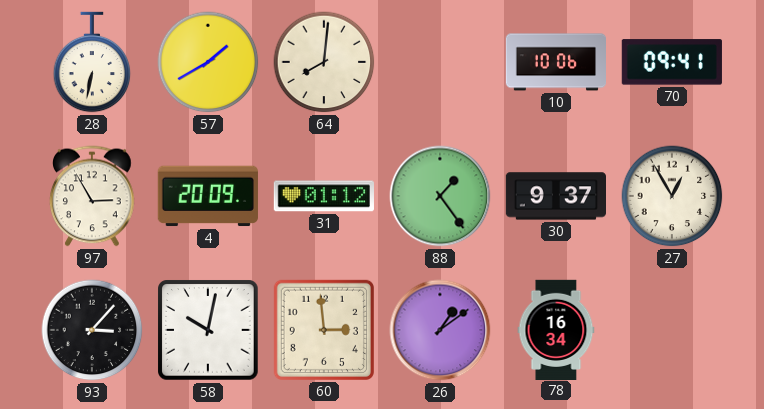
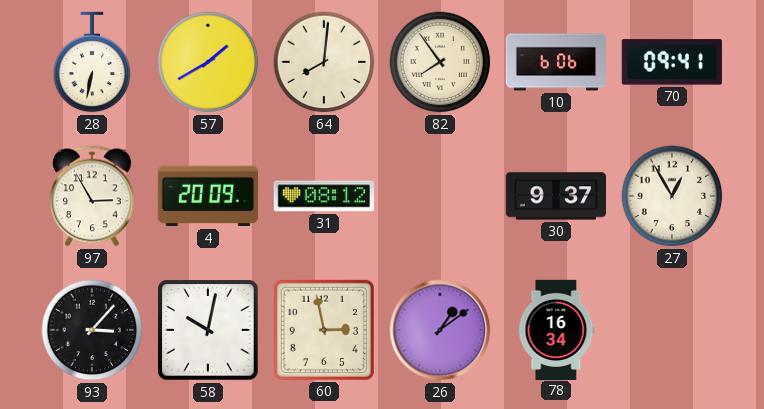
82: none -> 7:54
10: 10:06 -> 6:06
31: 01:12 -> 08:12
88: 1:24 -> none
60: 2:59 -> 2:58
